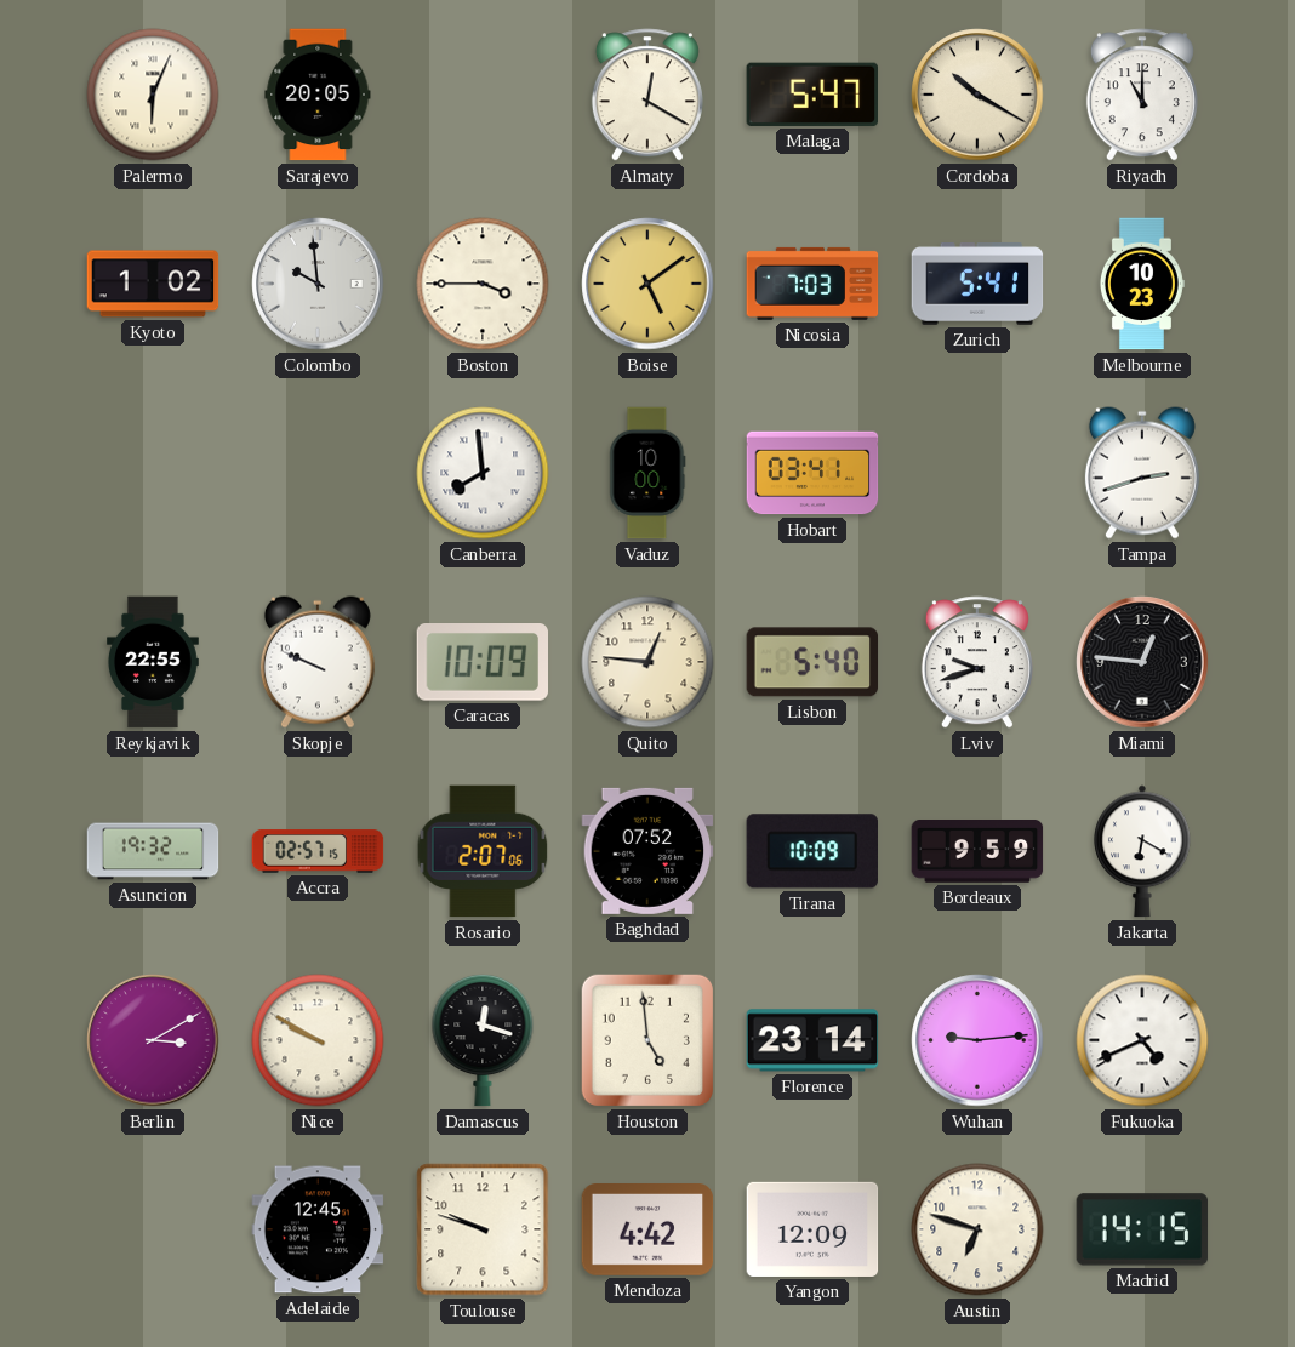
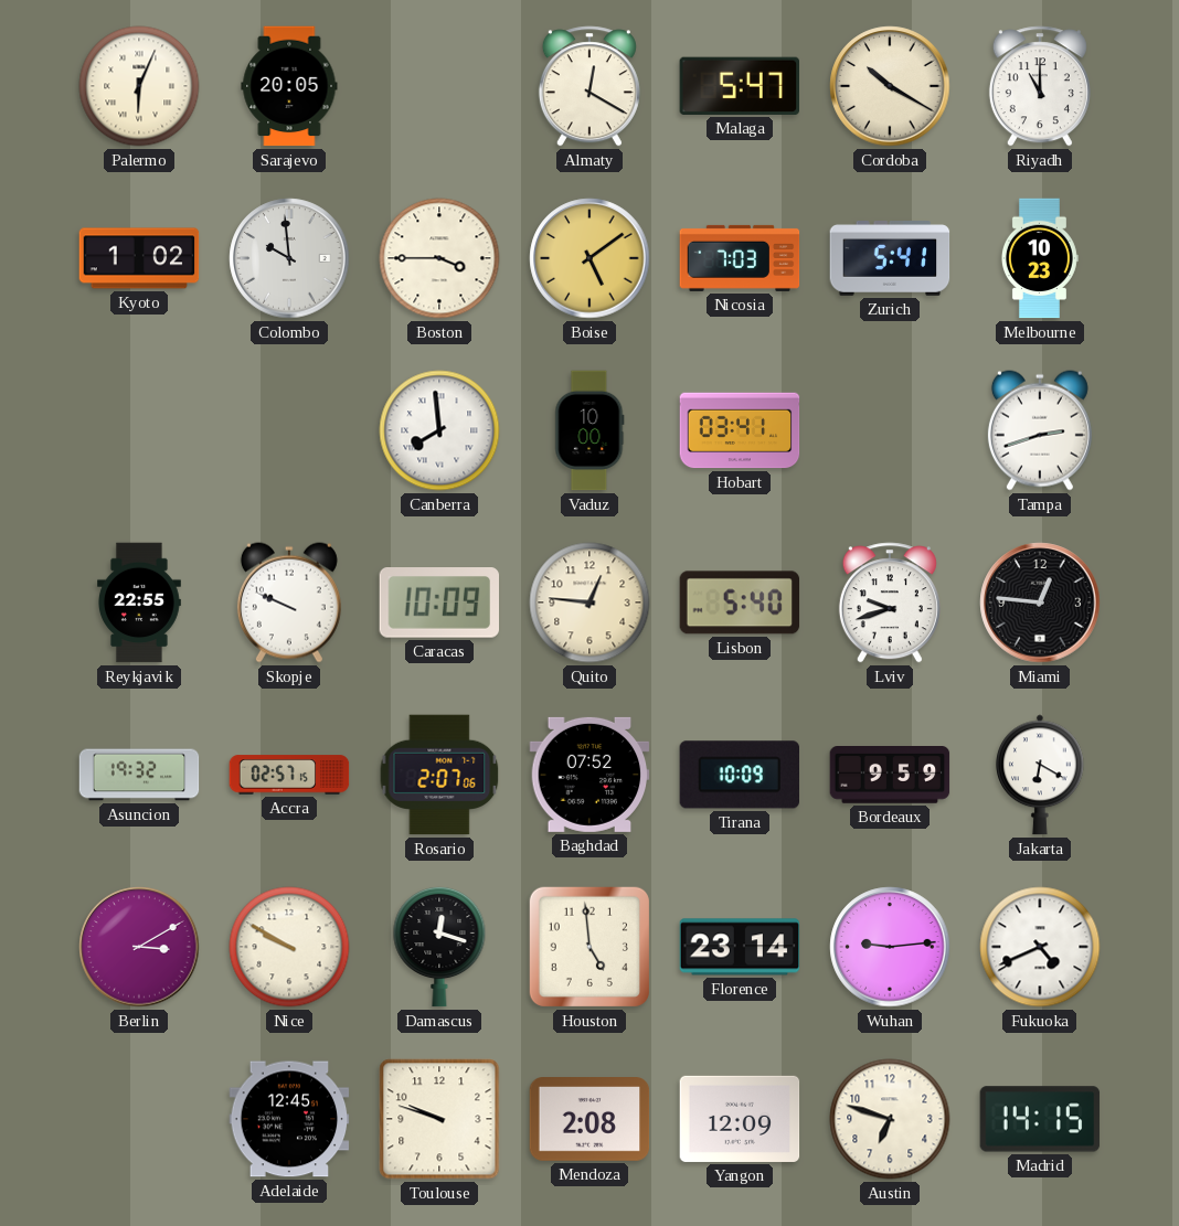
Mendoza: 4:42 -> 2:08
